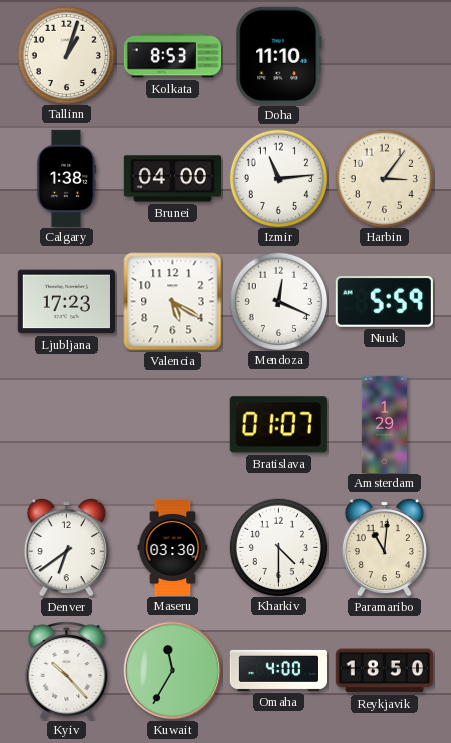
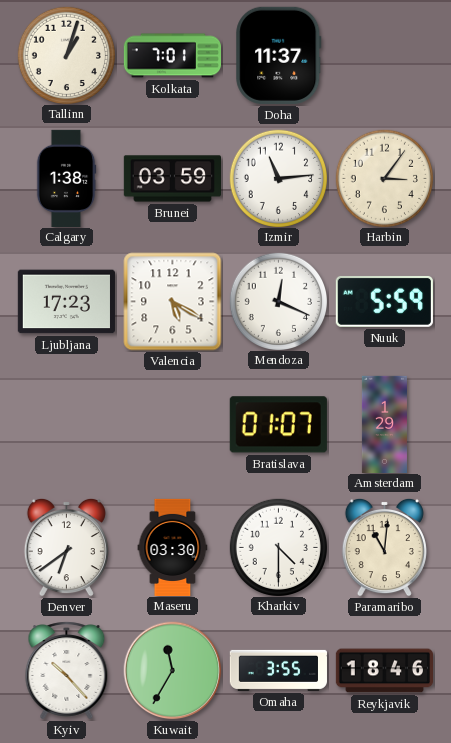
Kolkata: 8:53 -> 7:01
Doha: 11:10 -> 11:37
Brunei: 04:00 -> 03:59
Omaha: 4:00 -> 3:55
Reykjavik: 18:50 -> 18:46
